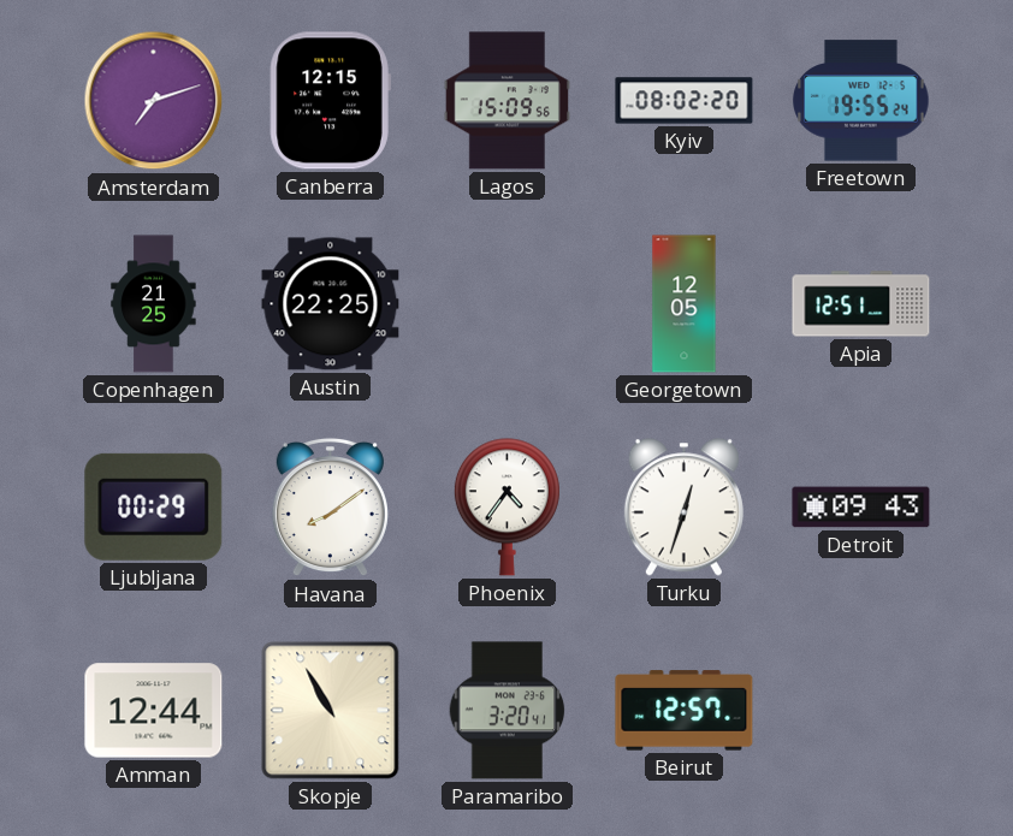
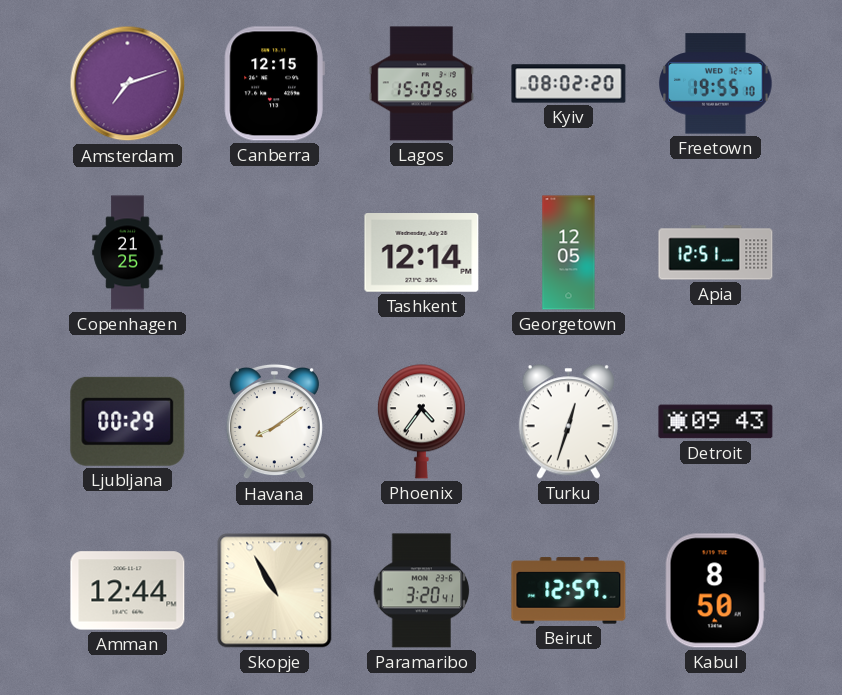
Freetown: 19:55:24 -> 19:55:10
Austin: 22:25 -> none
Tashkent: none -> 12:14
Kabul: none -> 8:50
